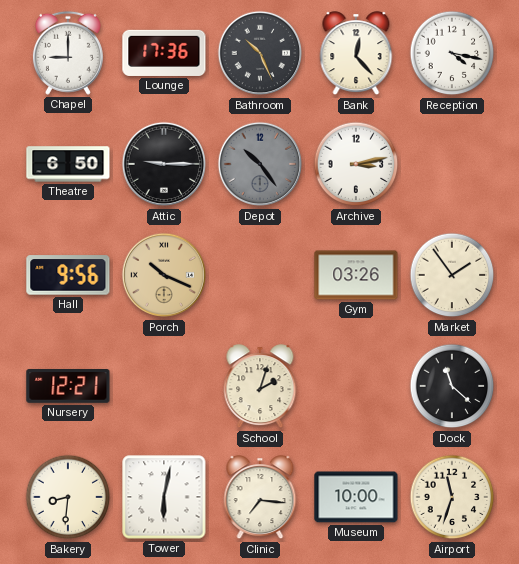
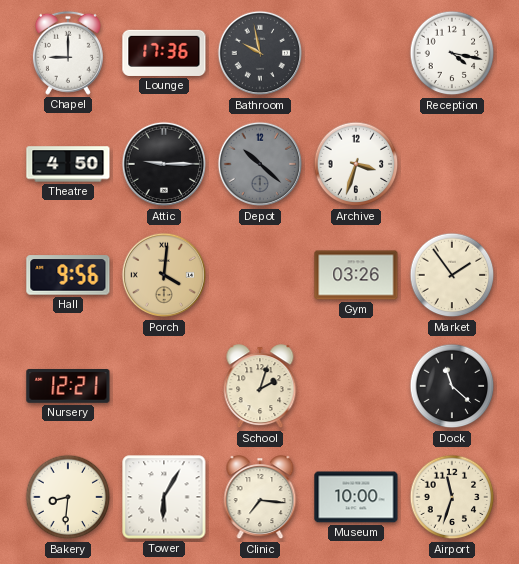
Bathroom: 10:26 -> 9:58
Bank: 12:23 -> none
Theatre: 6:50 -> 4:50
Depot: 10:24 -> 10:22
Archive: 3:13 -> 3:33
Porch: 10:19 -> 4:01
Tower: 6:02 -> 6:05
